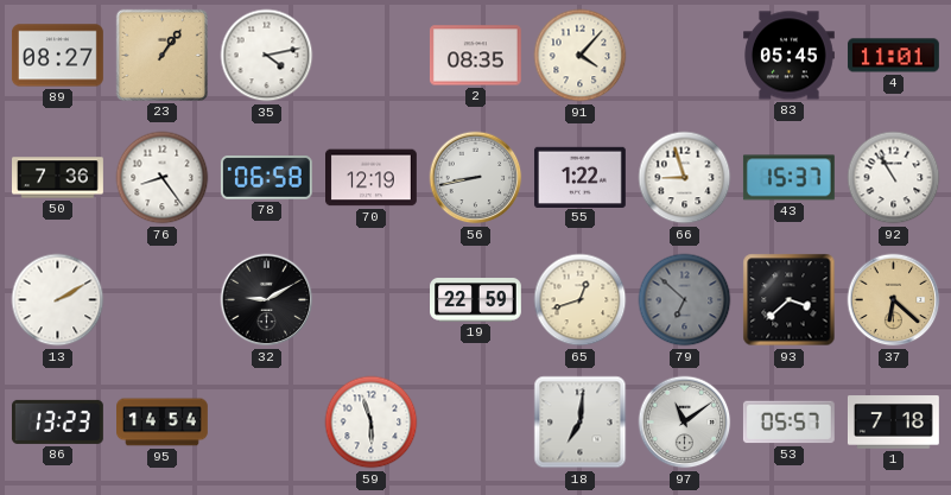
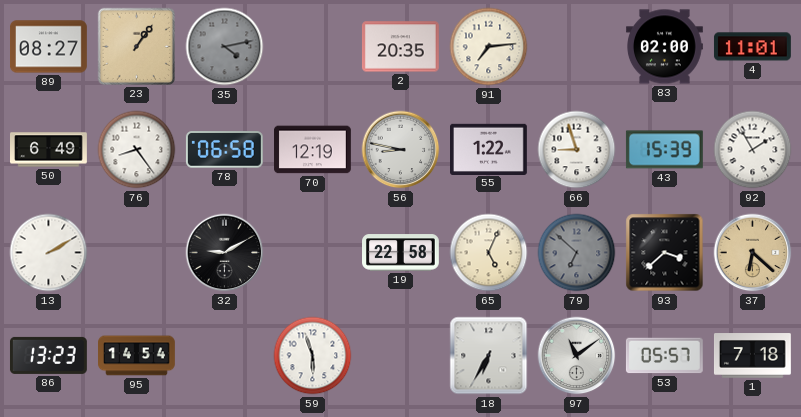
35 dial: white -> grey
2: 08:35 -> 20:35
91: 4:07 -> 7:14
83: 05:45 -> 02:00
50: 7:36 -> 6:49
56: 8:43 -> 8:47
43: 15:37 -> 15:39
92: 10:55 -> 1:55
19: 22:59 -> 22:58
65: 12:42 -> 5:04
18: 7:01 -> 6:35
